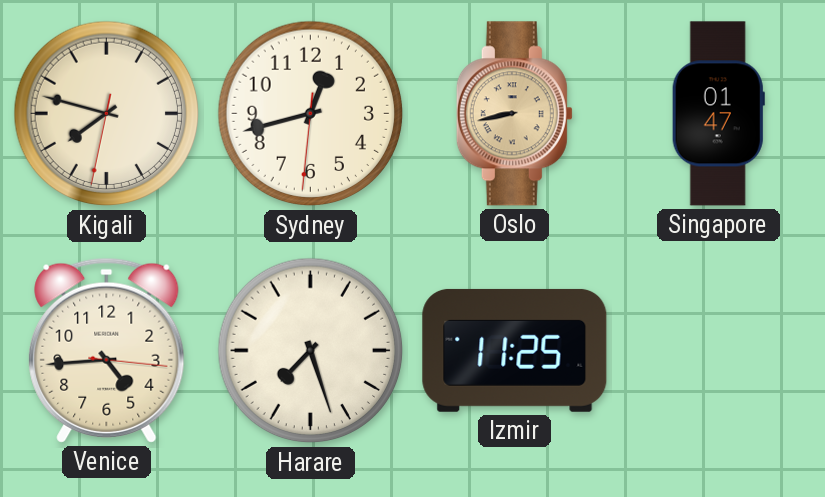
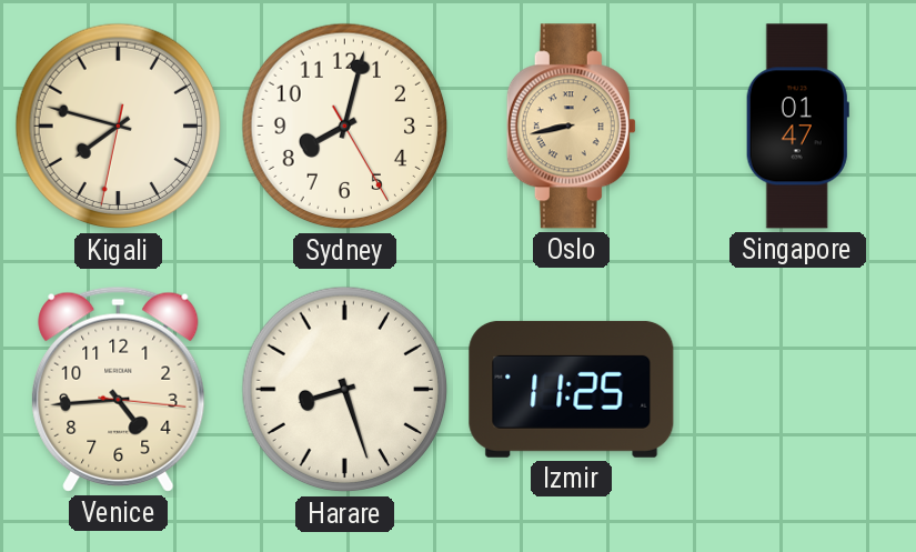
Sydney: 12:42 -> 8:02
Harare: 7:27 -> 8:27
